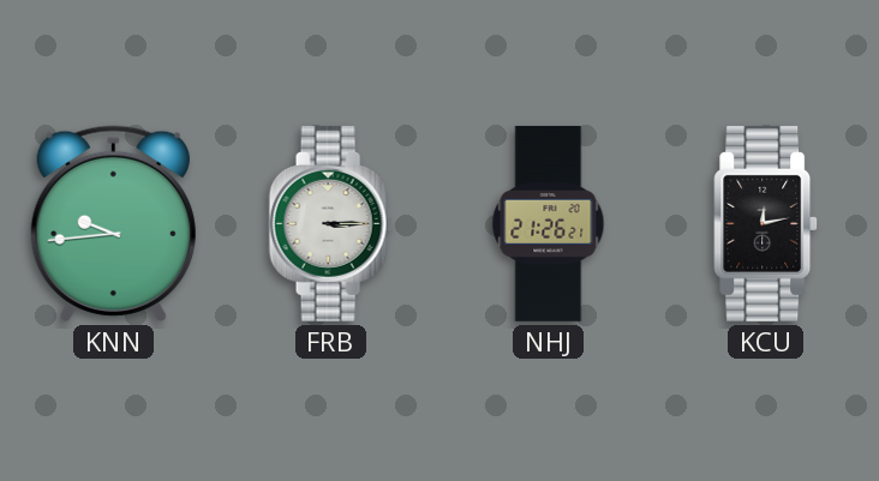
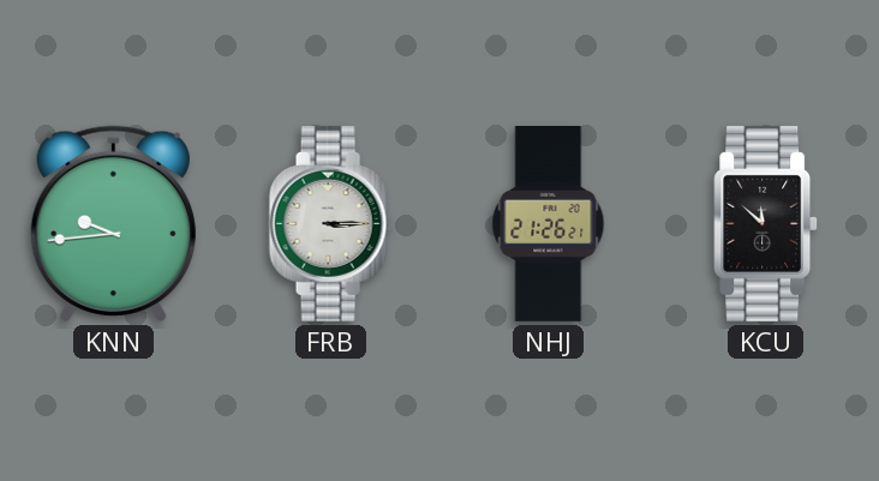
KCU: 12:13 -> 11:52
